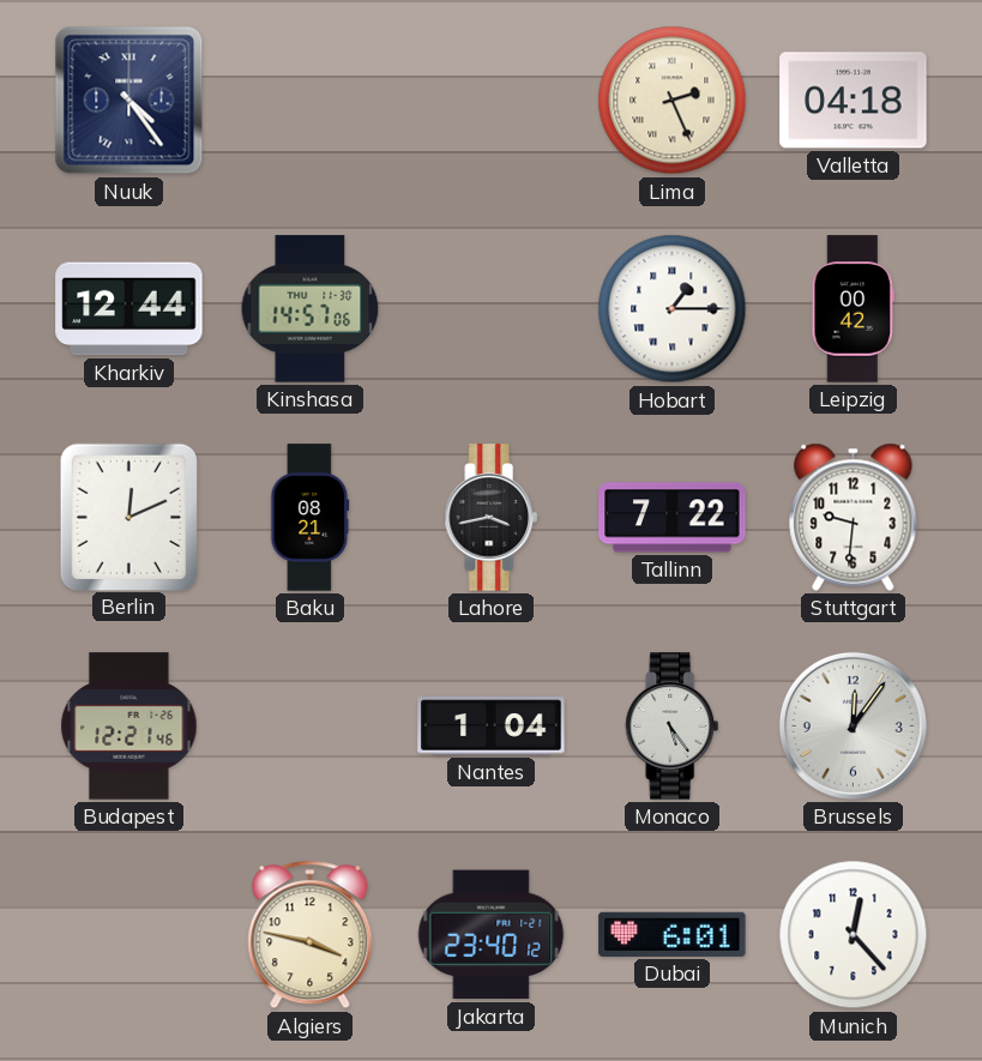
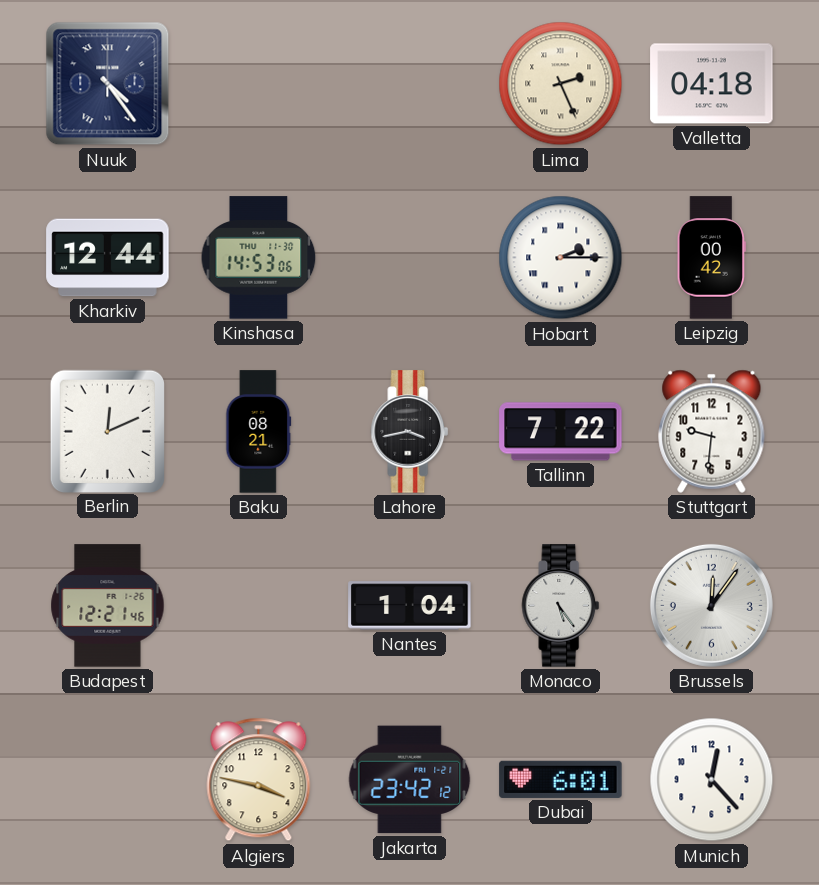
Kinshasa: 14:57 -> 14:53
Hobart: 1:15 -> 2:15
Jakarta: 23:40 -> 23:42
